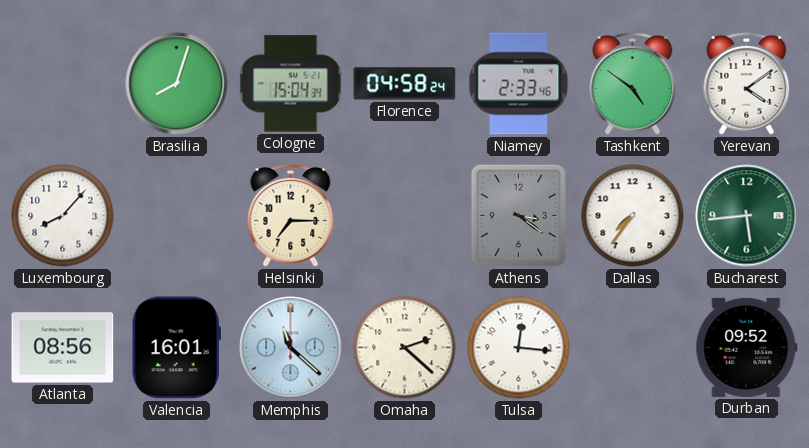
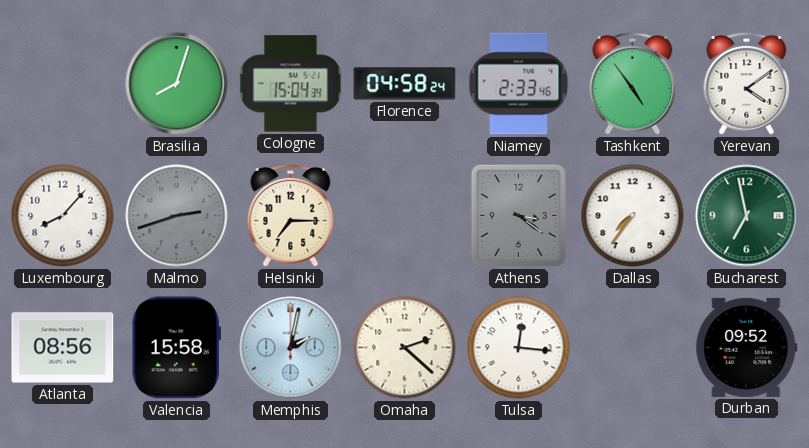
Tashkent: 4:51 -> 4:54
Malmo: none -> 2:42
Bucharest: 5:44 -> 6:58
Valencia: 16:01 -> 15:58
Memphis: 11:22 -> 2:02
